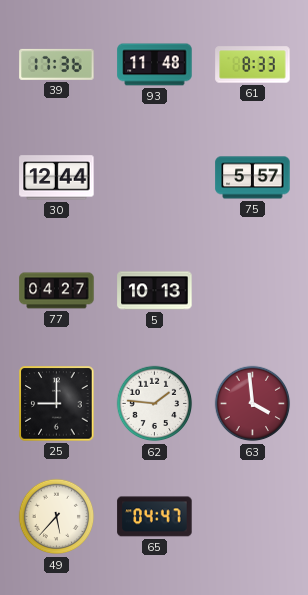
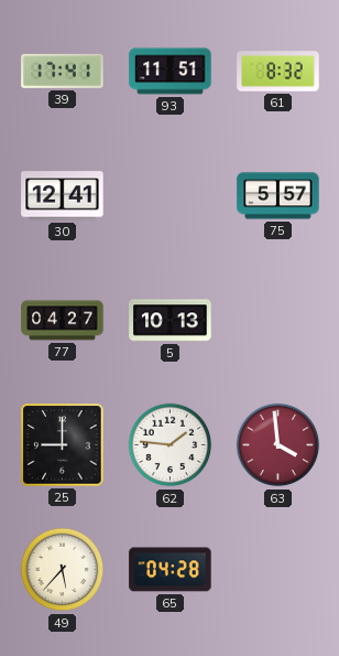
39: 17:36 -> 17:41
93: 11:48 -> 11:51
61: 8:33 -> 8:32
30: 12:44 -> 12:41
65: 04:47 -> 04:28
